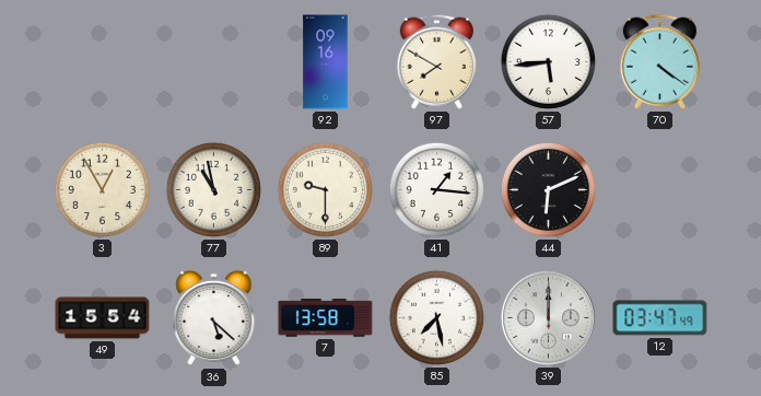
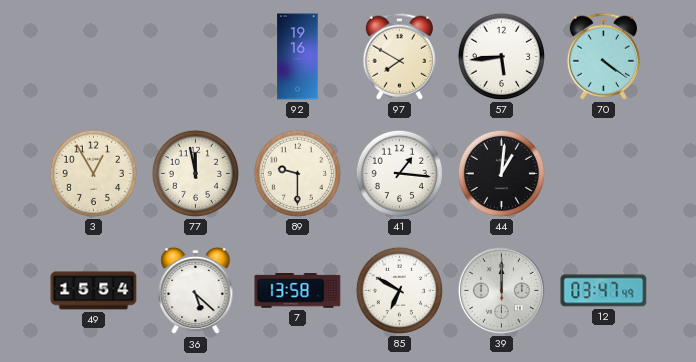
92: 09:16 -> 19:16
77: 10:58 -> 11:58
44: 6:11 -> 1:01
85: 7:28 -> 6:50
